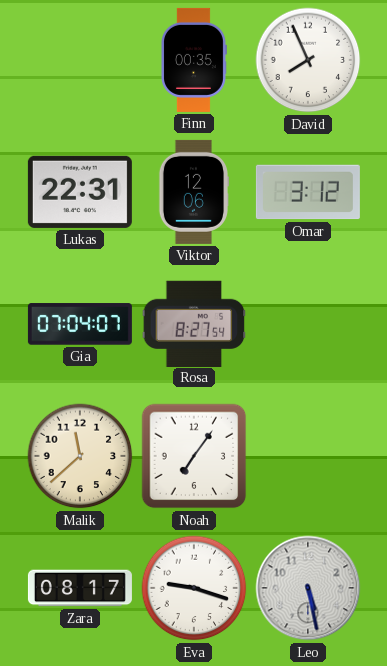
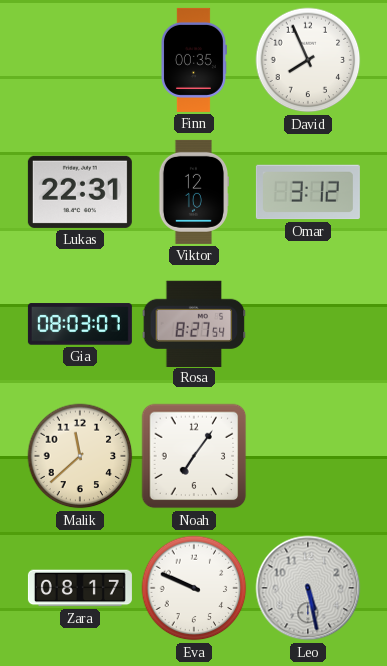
Viktor: 12:06 -> 12:10
Gia: 07:04 -> 08:03
Eva: 9:18 -> 9:49
